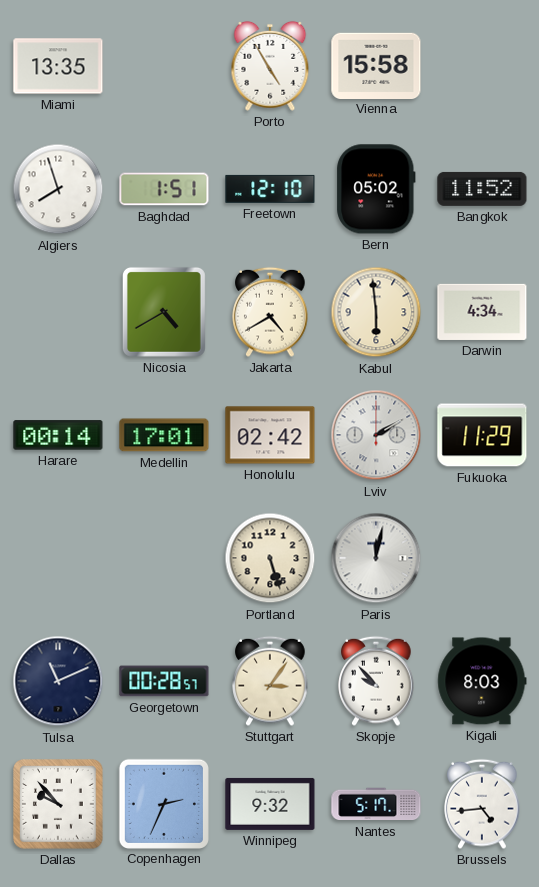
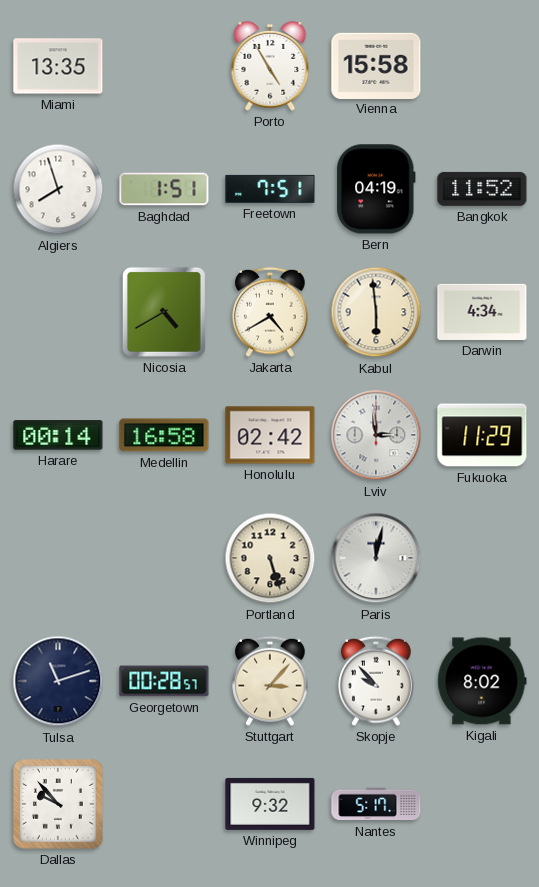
Freetown: 12:10 -> 7:51
Bern: 05:02 -> 04:19
Medellin: 17:01 -> 16:58
Lviv: 2:10 -> 2:59
Tulsa: 11:11 -> 11:12
Stuttgart: 3:06 -> 3:07
Kigali: 8:03 -> 8:02
Copenhagen: 2:34 -> none
Brussels: 4:44 -> none
